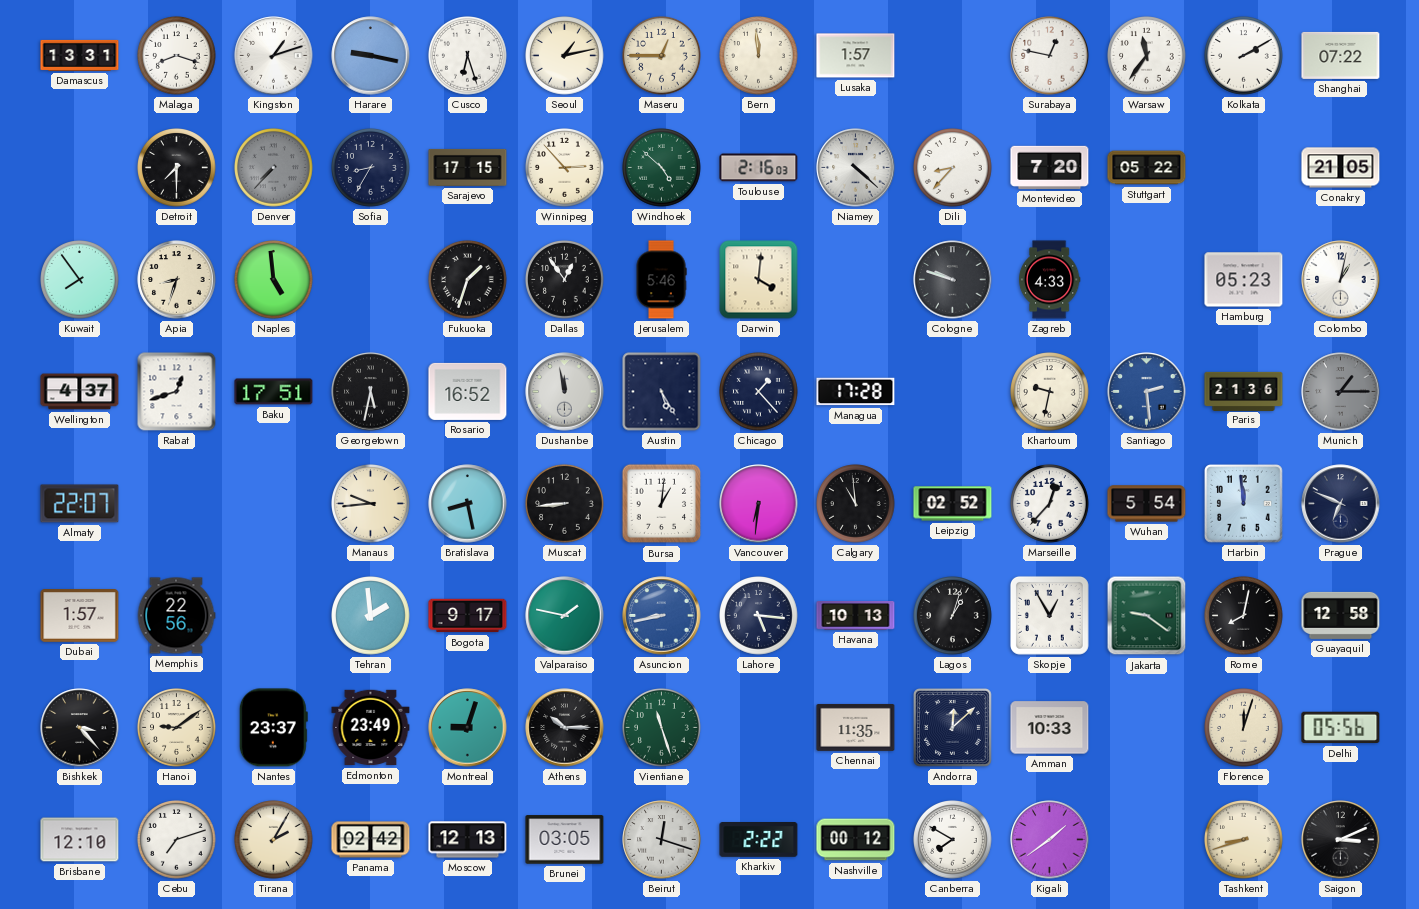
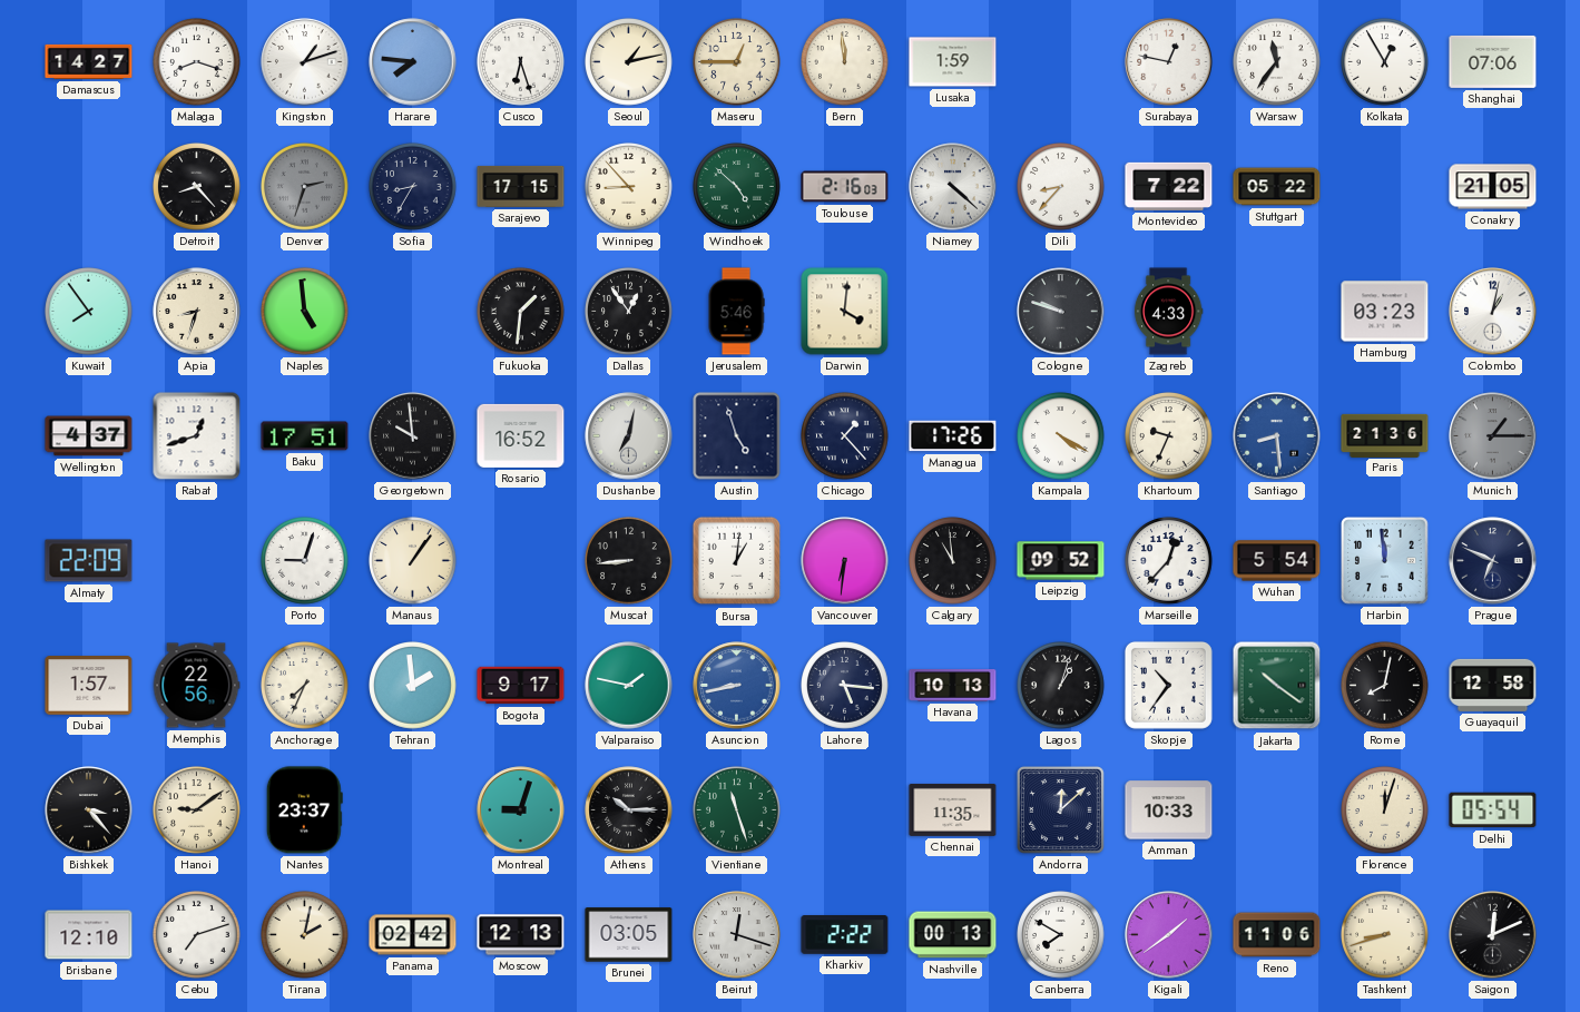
Damascus: 13:31 -> 14:27
Harare: 9:17 -> 7:46
Lusaka: 1:57 -> 1:59
Kolkata: 2:10 -> 12:55
Shanghai: 07:22 -> 07:06
Detroit: 7:30 -> 8:23
Denver: 7:37 -> 2:33
Winnipeg: 2:53 -> 8:53
Montevideo: 7:20 -> 7:22
Fukuoka: 1:33 -> 1:31
Hamburg: 05:23 -> 03:23
Georgetown: 5:32 -> 9:59
Dushanbe: 11:58 -> 7:02
Austin: 5:25 -> 4:57
Managua: 17:28 -> 17:26
Kampala: none -> 4:20
Khartoum: 9:32 -> 9:34
Santiago: 2:29 -> 8:29
Almaty: 22:07 -> 22:09
Porto: none -> 9:03
Manaus: 9:44 -> 1:06
Bratislava: 8:28 -> none
Leipzig: 02:52 -> 09:52
Anchorage: none -> 7:34
Skopje: 12:55 -> 10:36
Jakarta: 9:21 -> 10:21
Edmonton: 23:49 -> none
Delhi: 05:56 -> 05:54
Tirana: 2:05 -> 2:02
Nashville: 00:12 -> 00:13
Reno: none -> 11:06
Saigon: 3:11 -> 12:11
